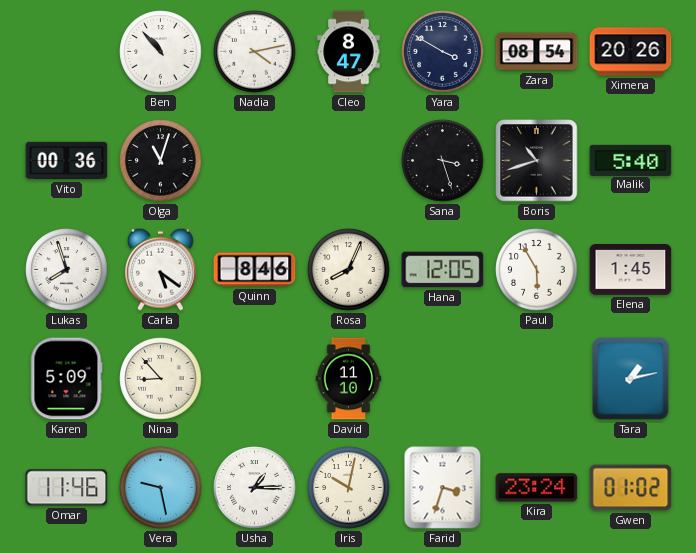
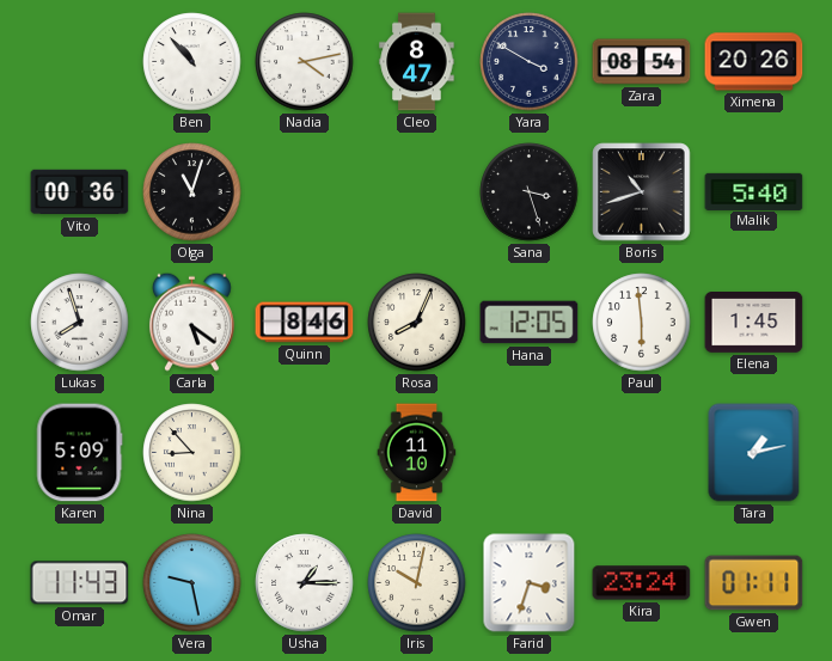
Paul: 5:55 -> 5:59
Omar: 11:46 -> 11:43
Gwen: 01:02 -> 01:11
